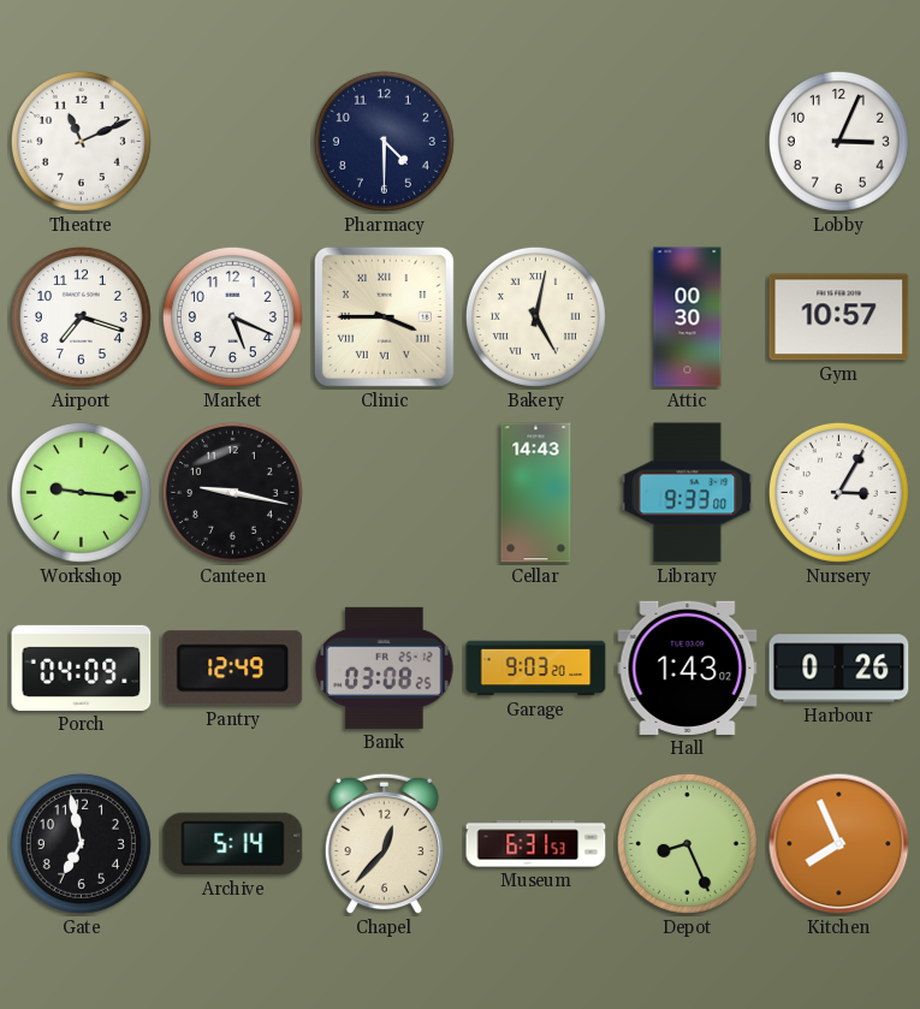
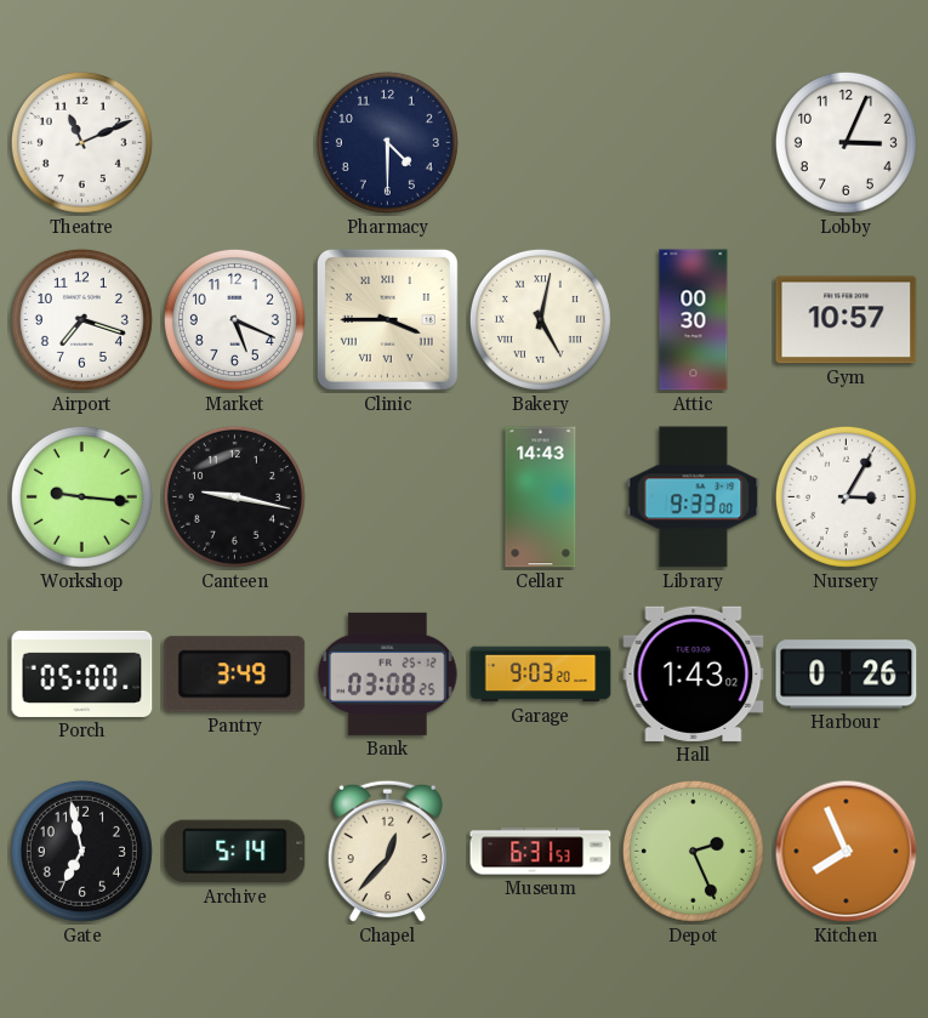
Porch: 04:09 -> 05:00
Pantry: 12:49 -> 3:49
Depot: 8:26 -> 2:26
